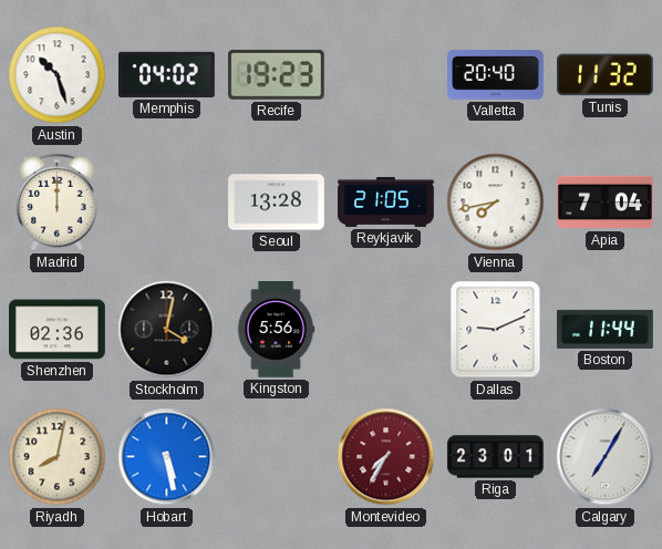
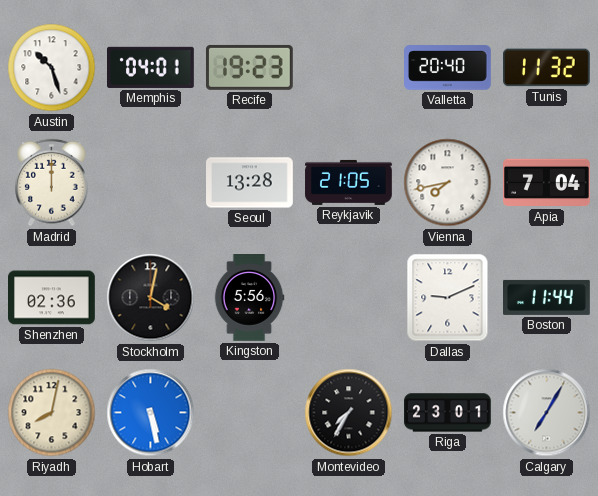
Memphis: 04:02 -> 04:01
Montevideo dial: burgundy -> black
